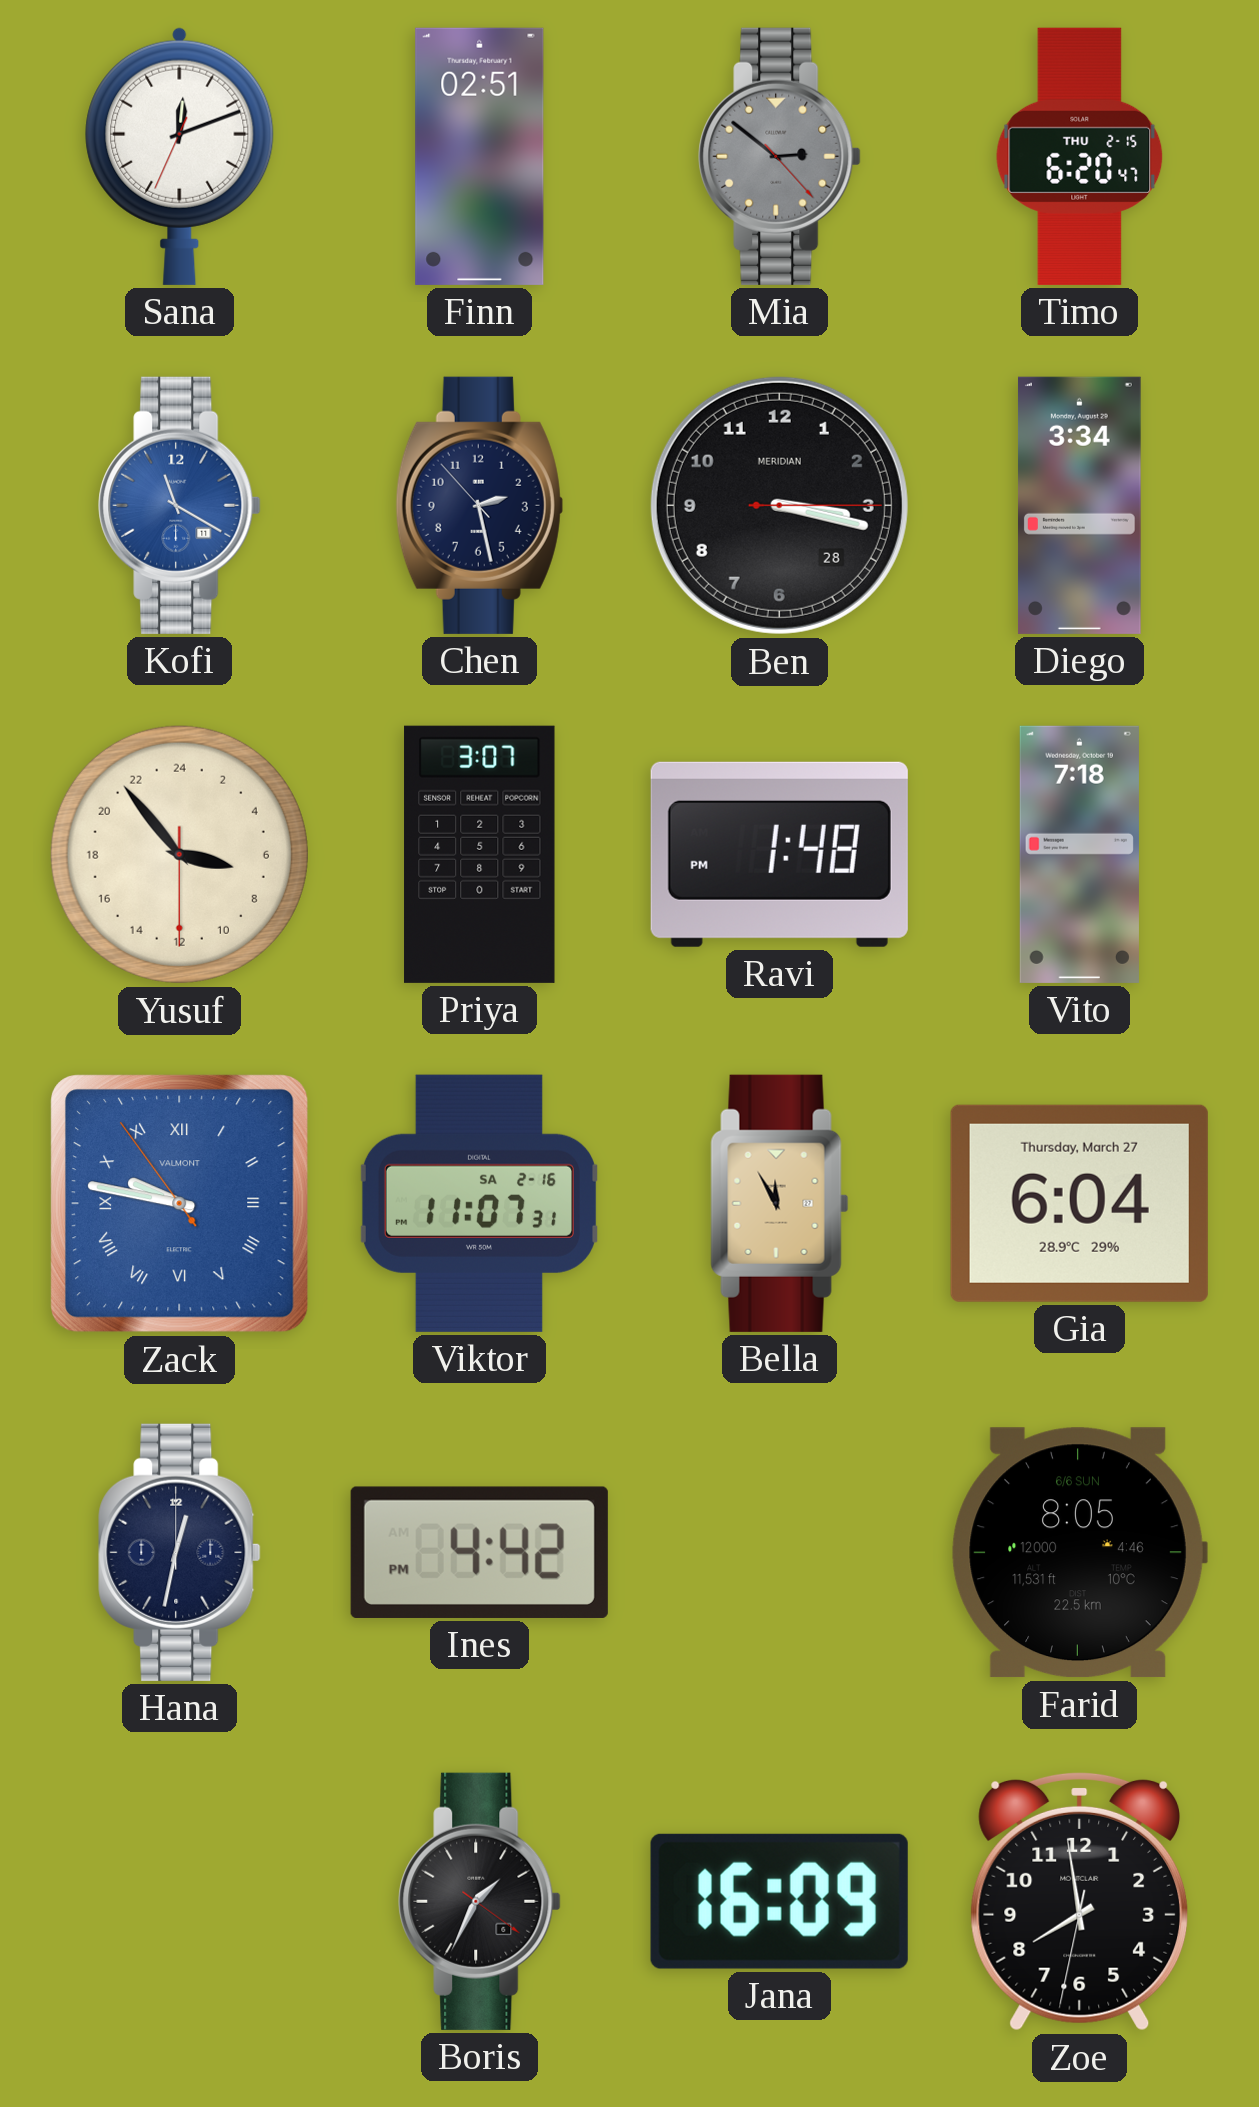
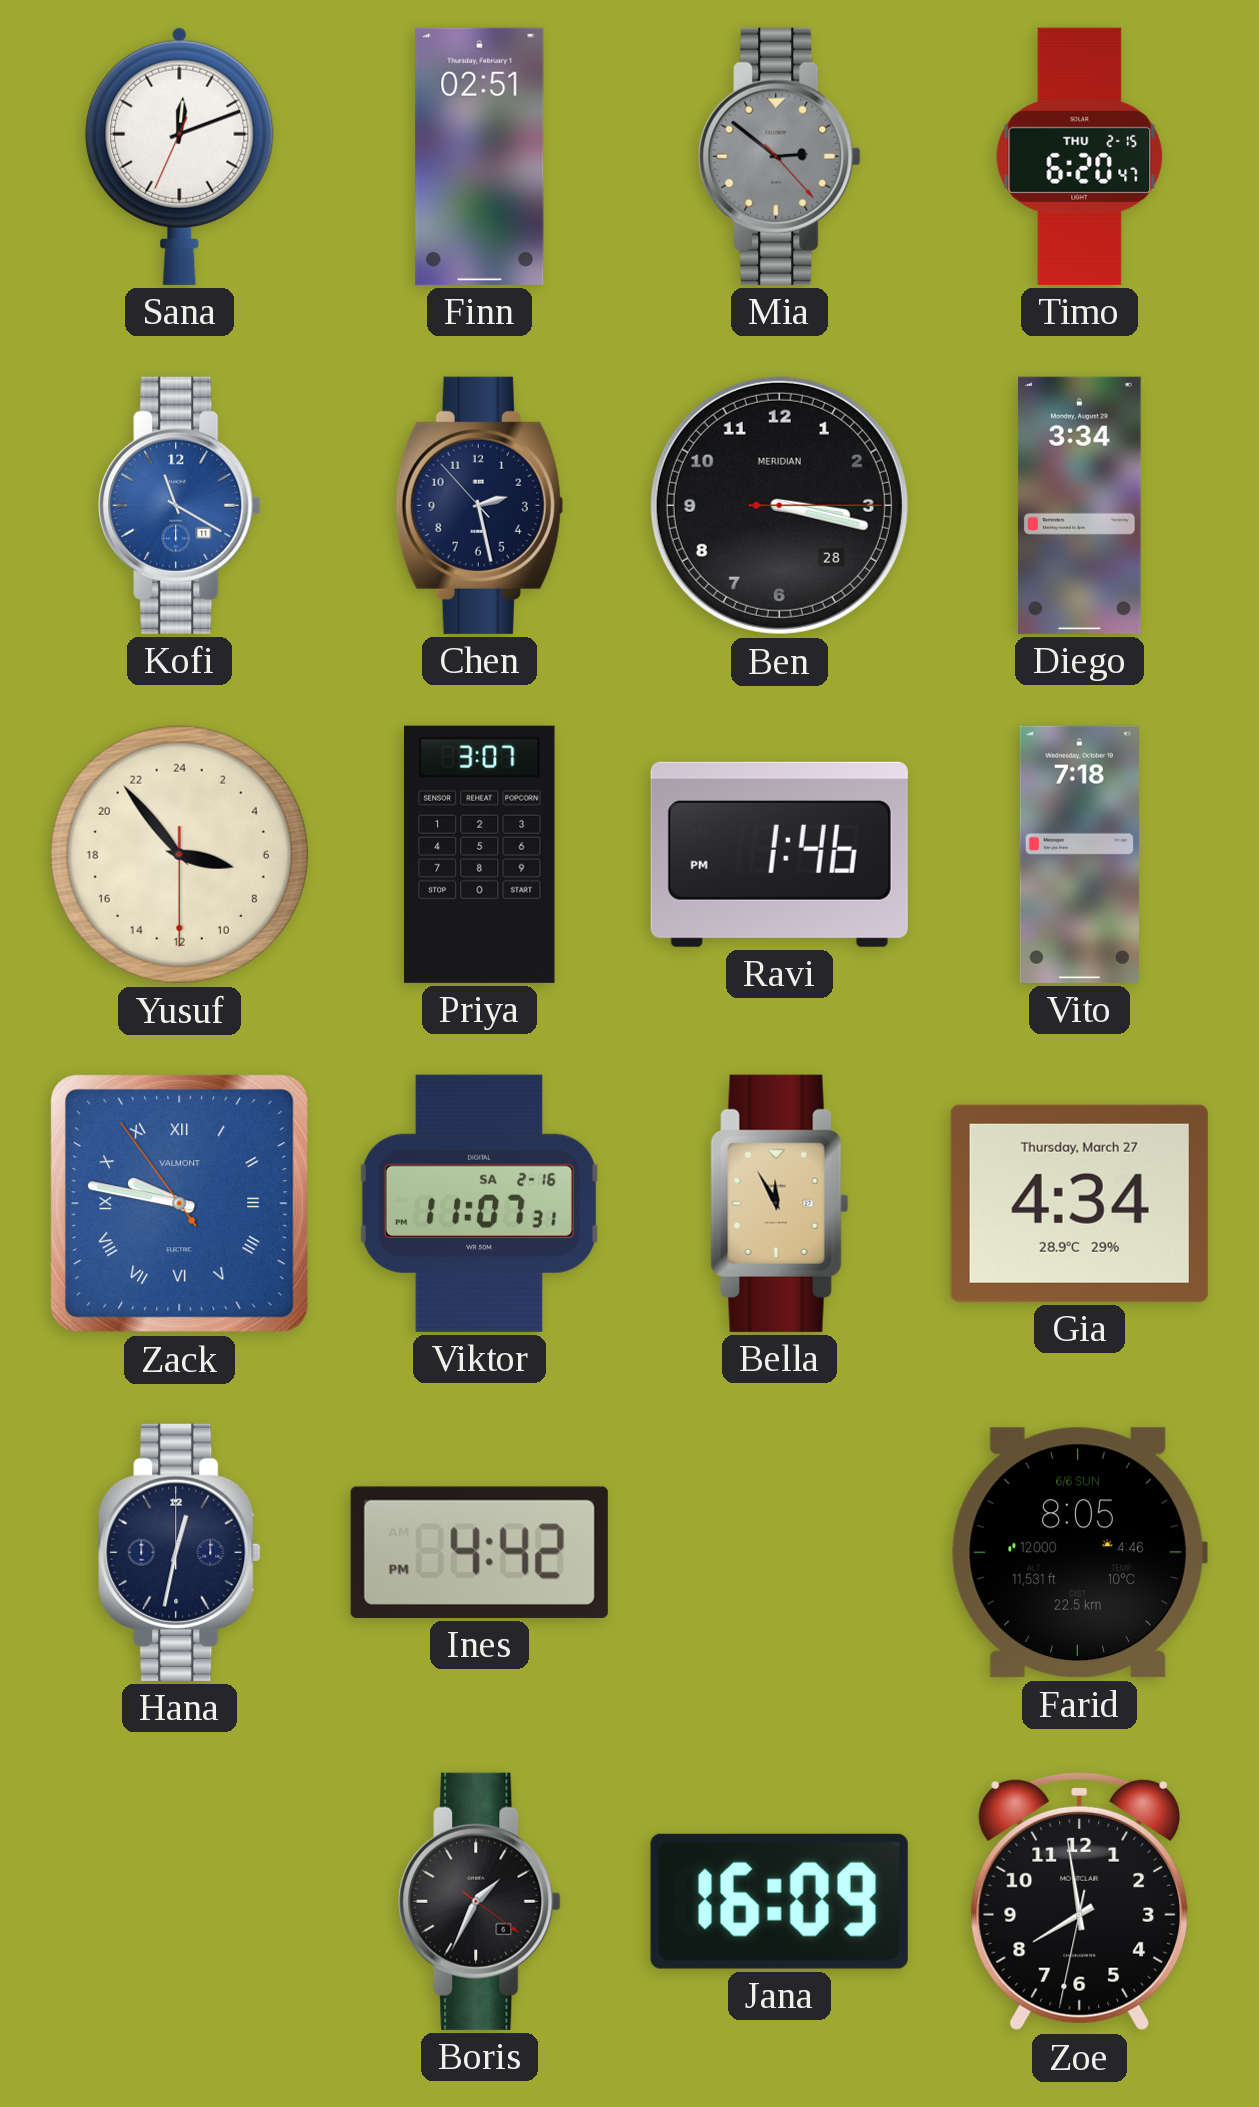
Ravi: 1:48 -> 1:46
Gia: 6:04 -> 4:34
